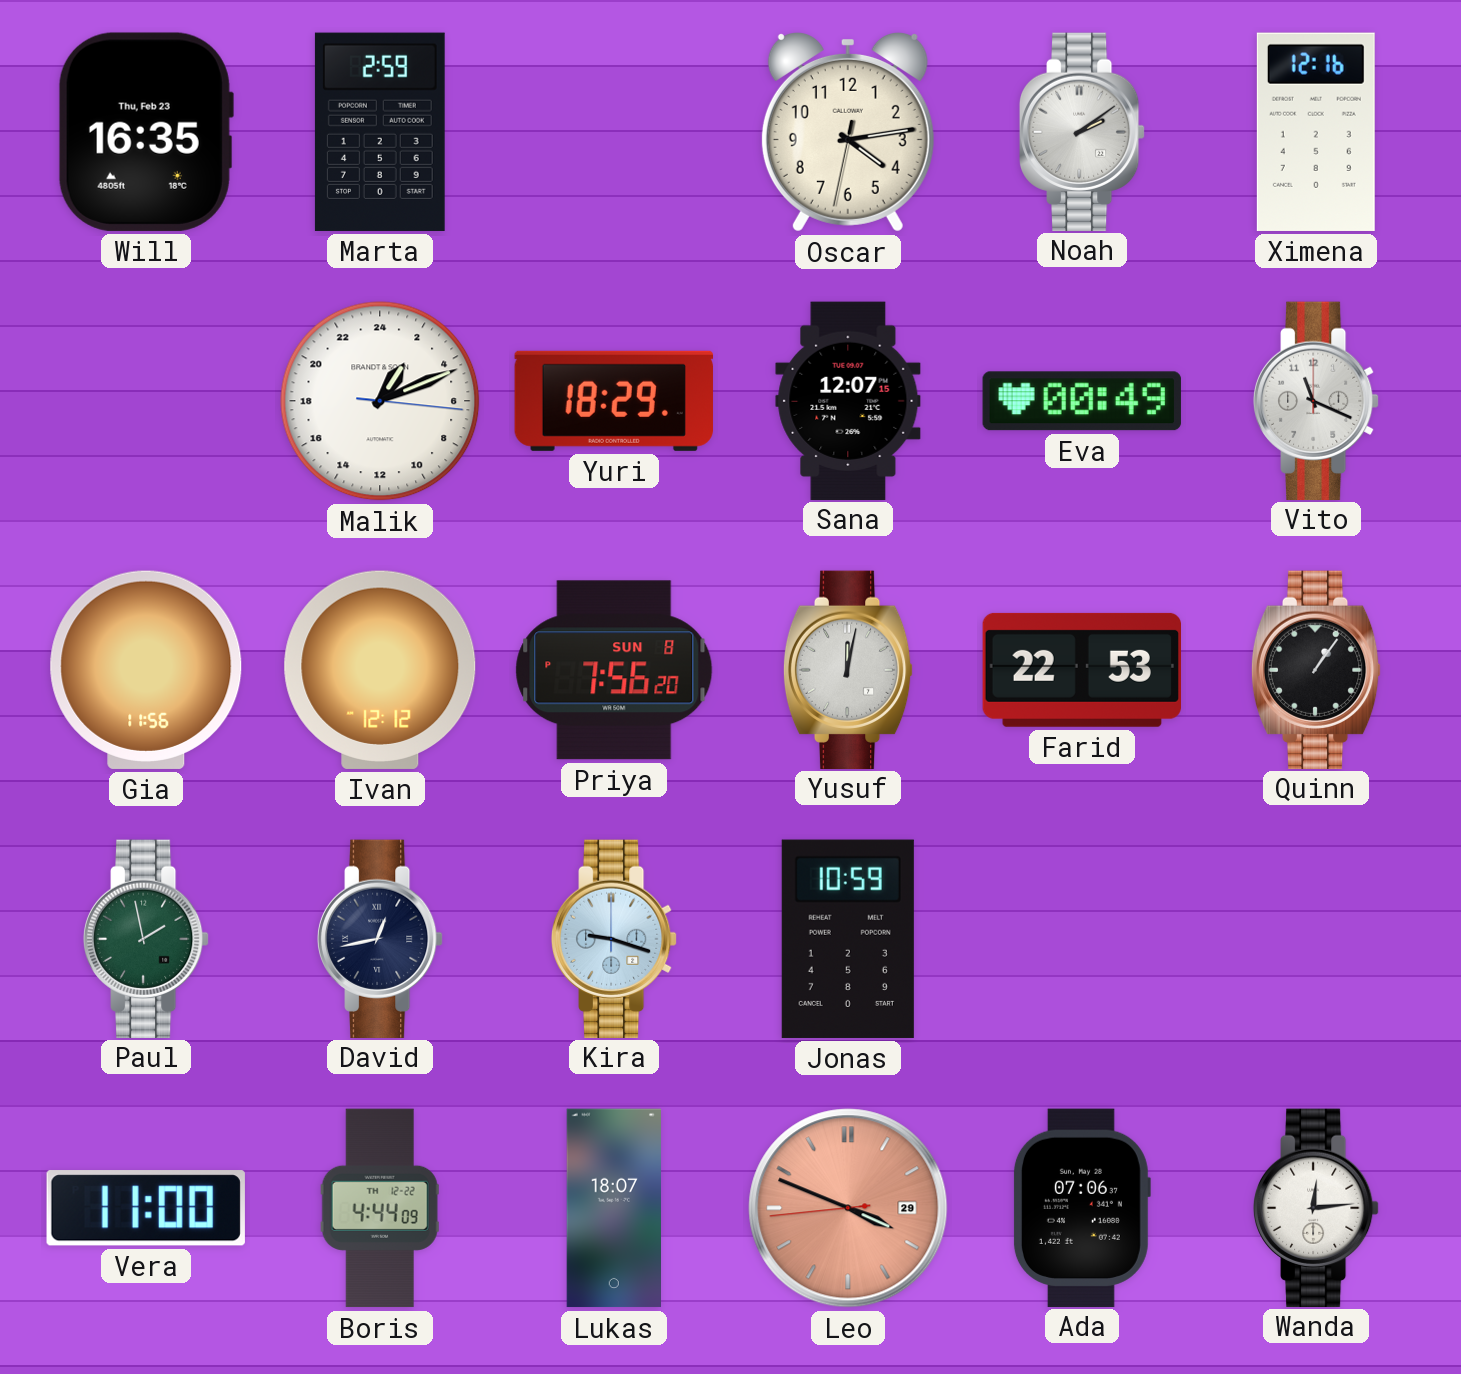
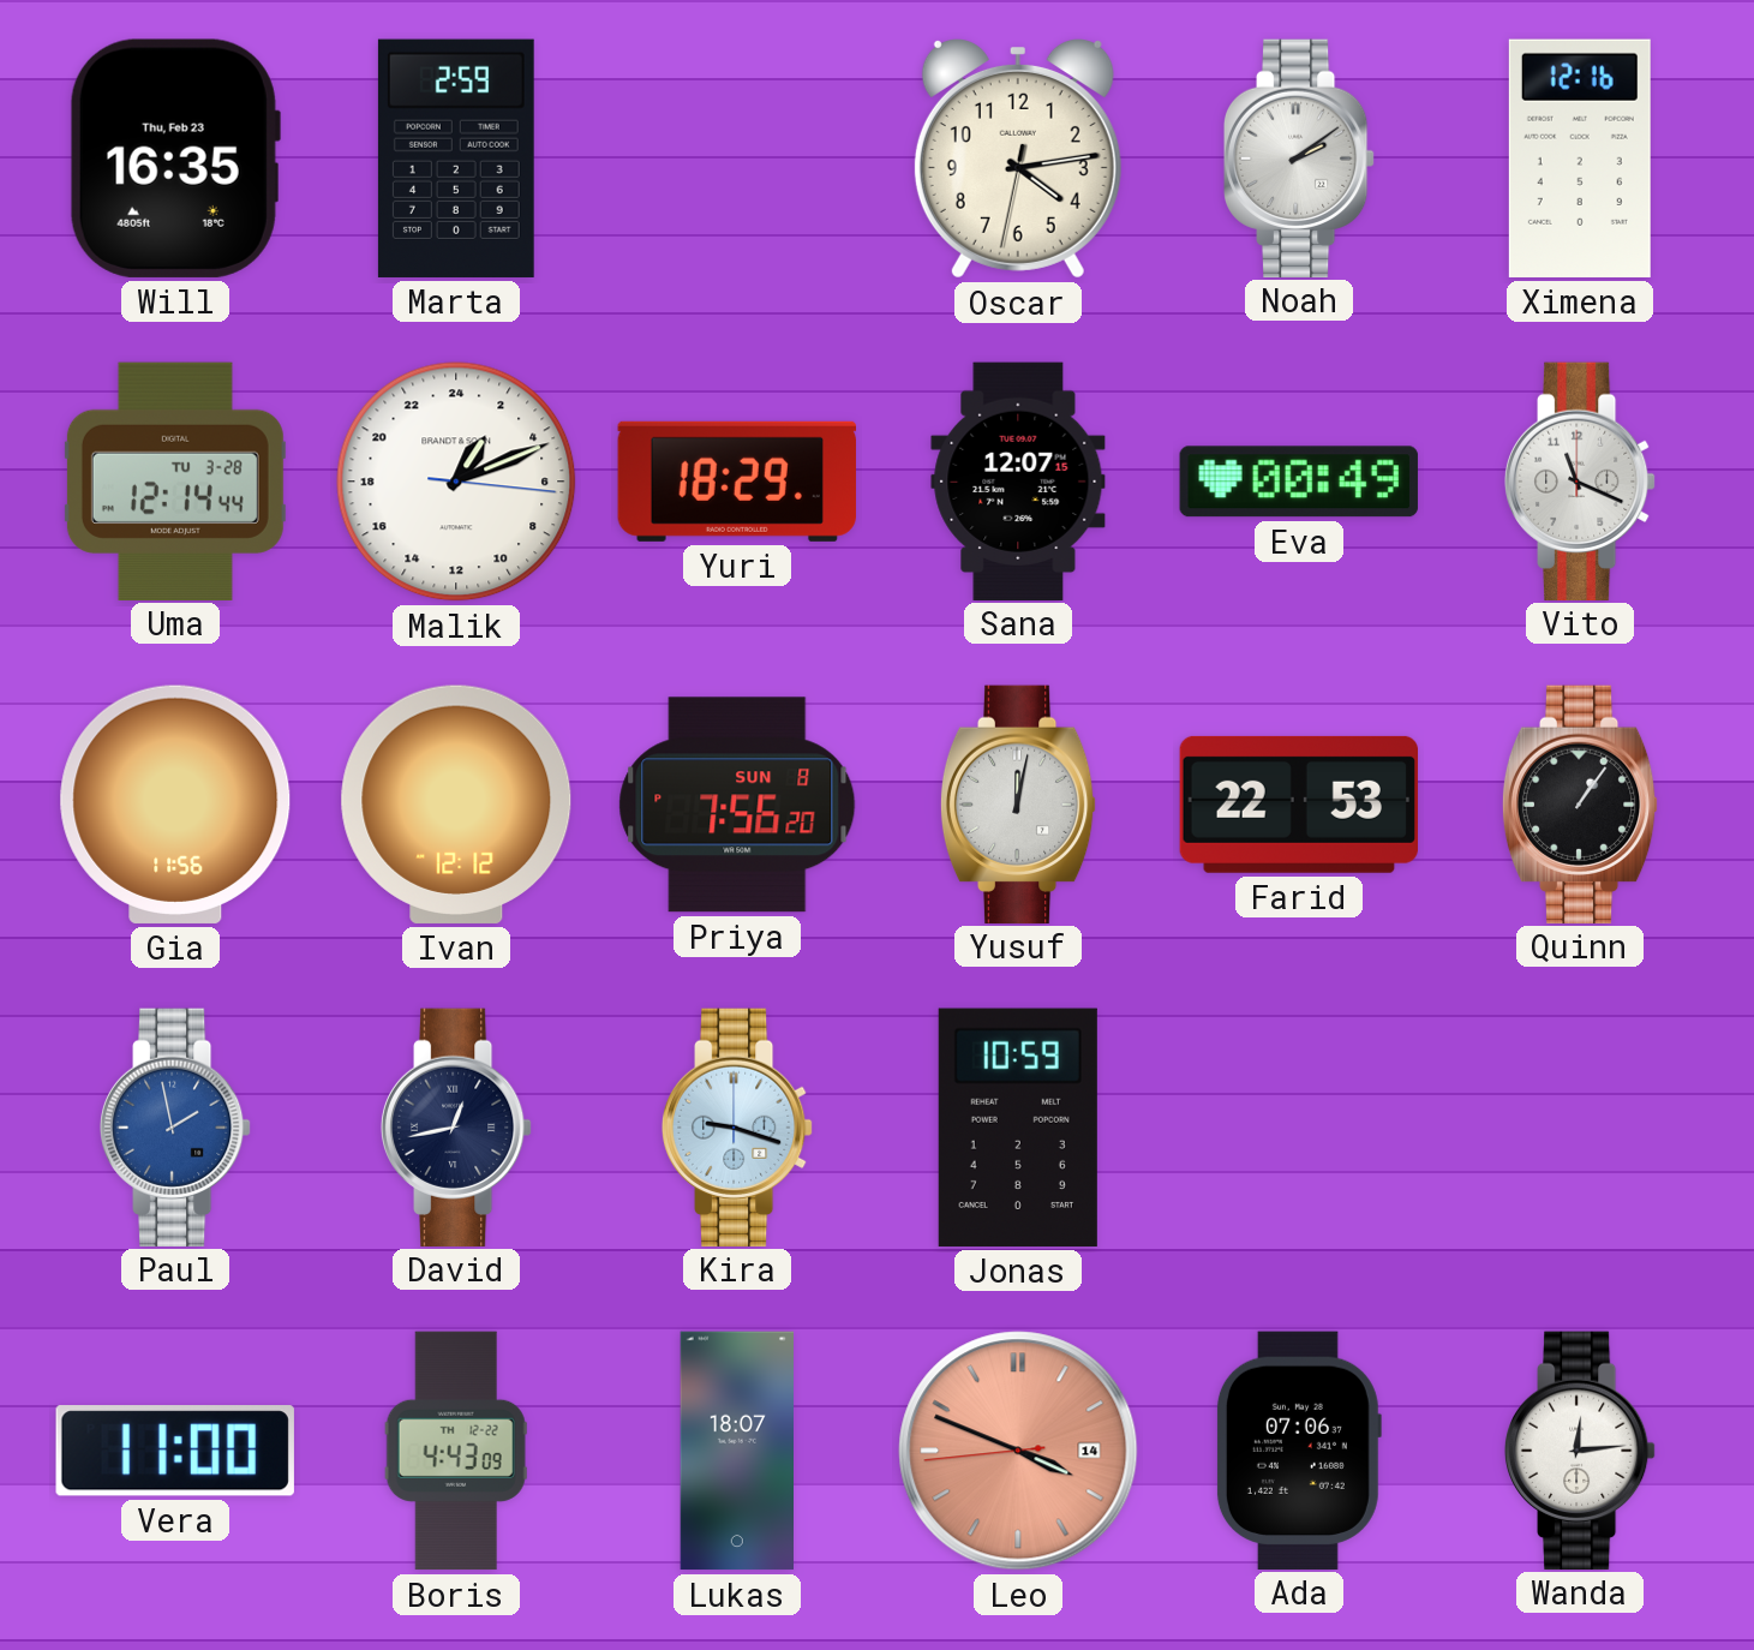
Uma: none -> 12:14
Paul dial: green -> blue
Boris: 4:44 -> 4:43
Leo date: 29 -> 14
